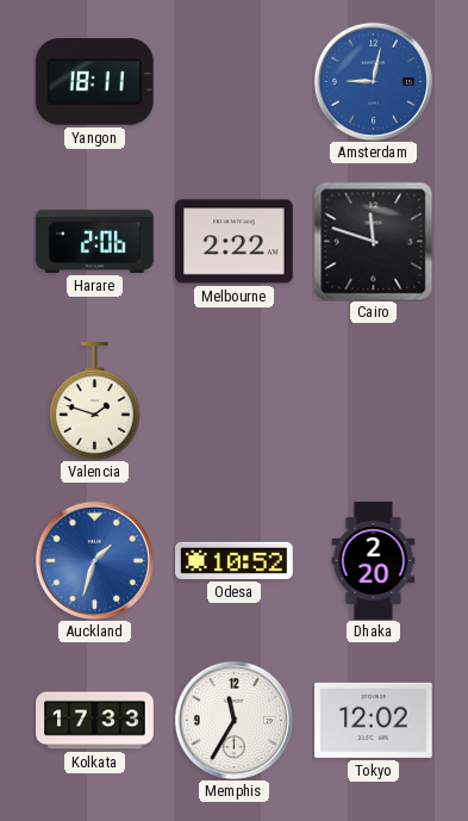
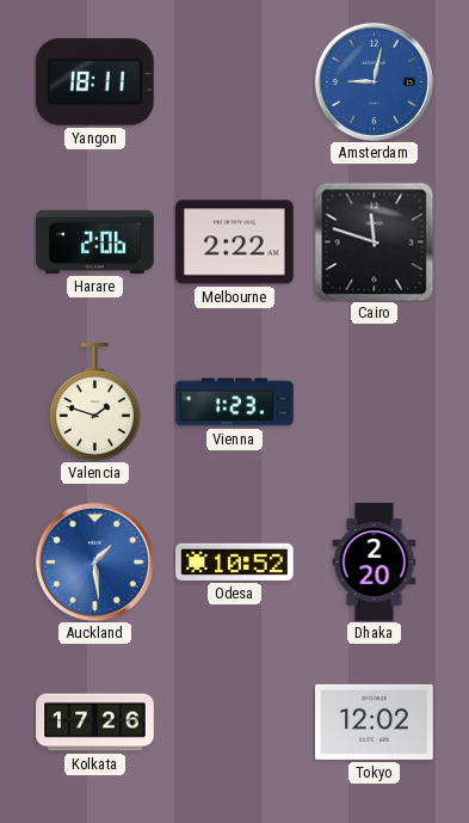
Vienna: none -> 1:23
Auckland: 1:33 -> 1:29
Kolkata: 17:33 -> 17:26
Memphis: 11:35 -> none
